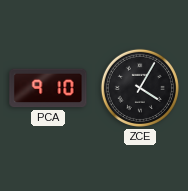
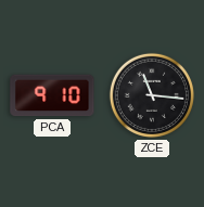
ZCE: 4:05 -> 11:16
